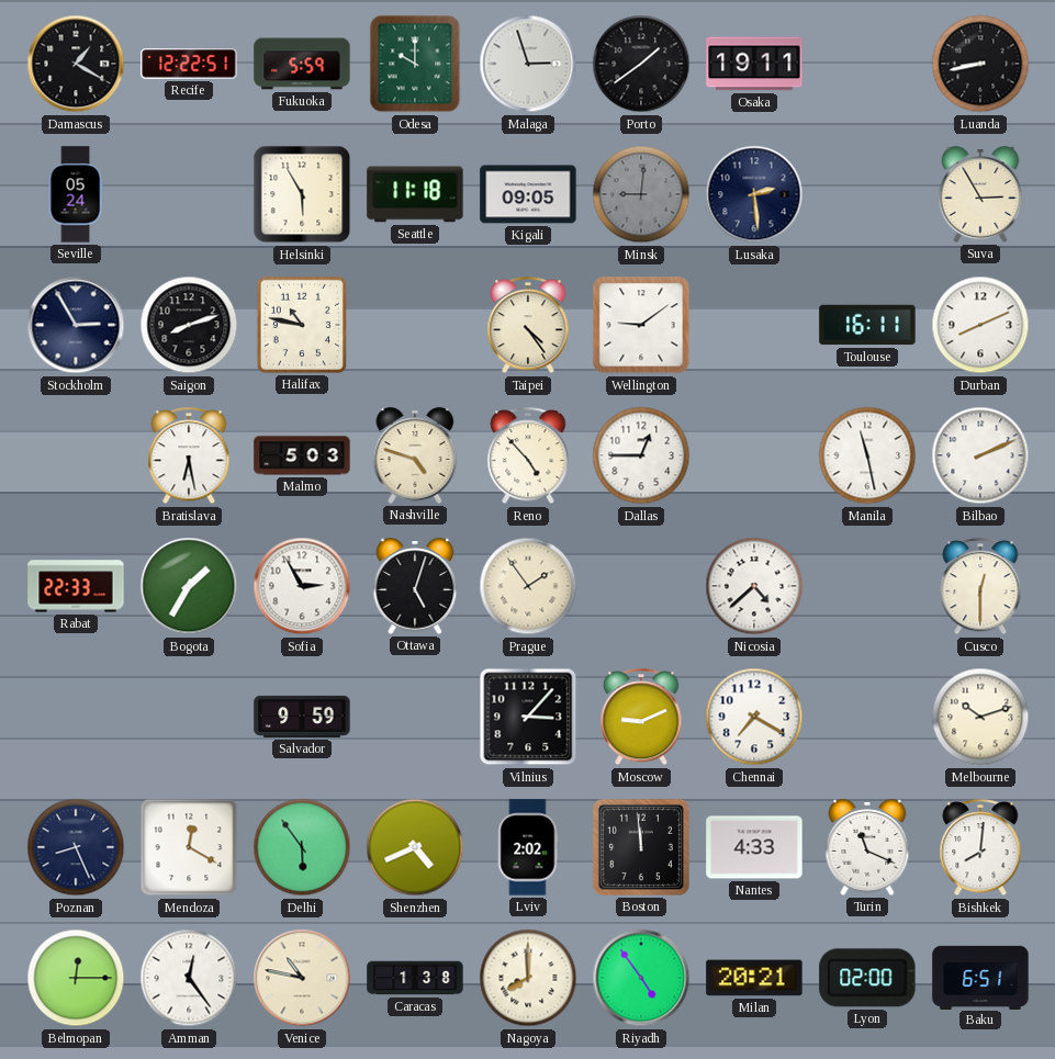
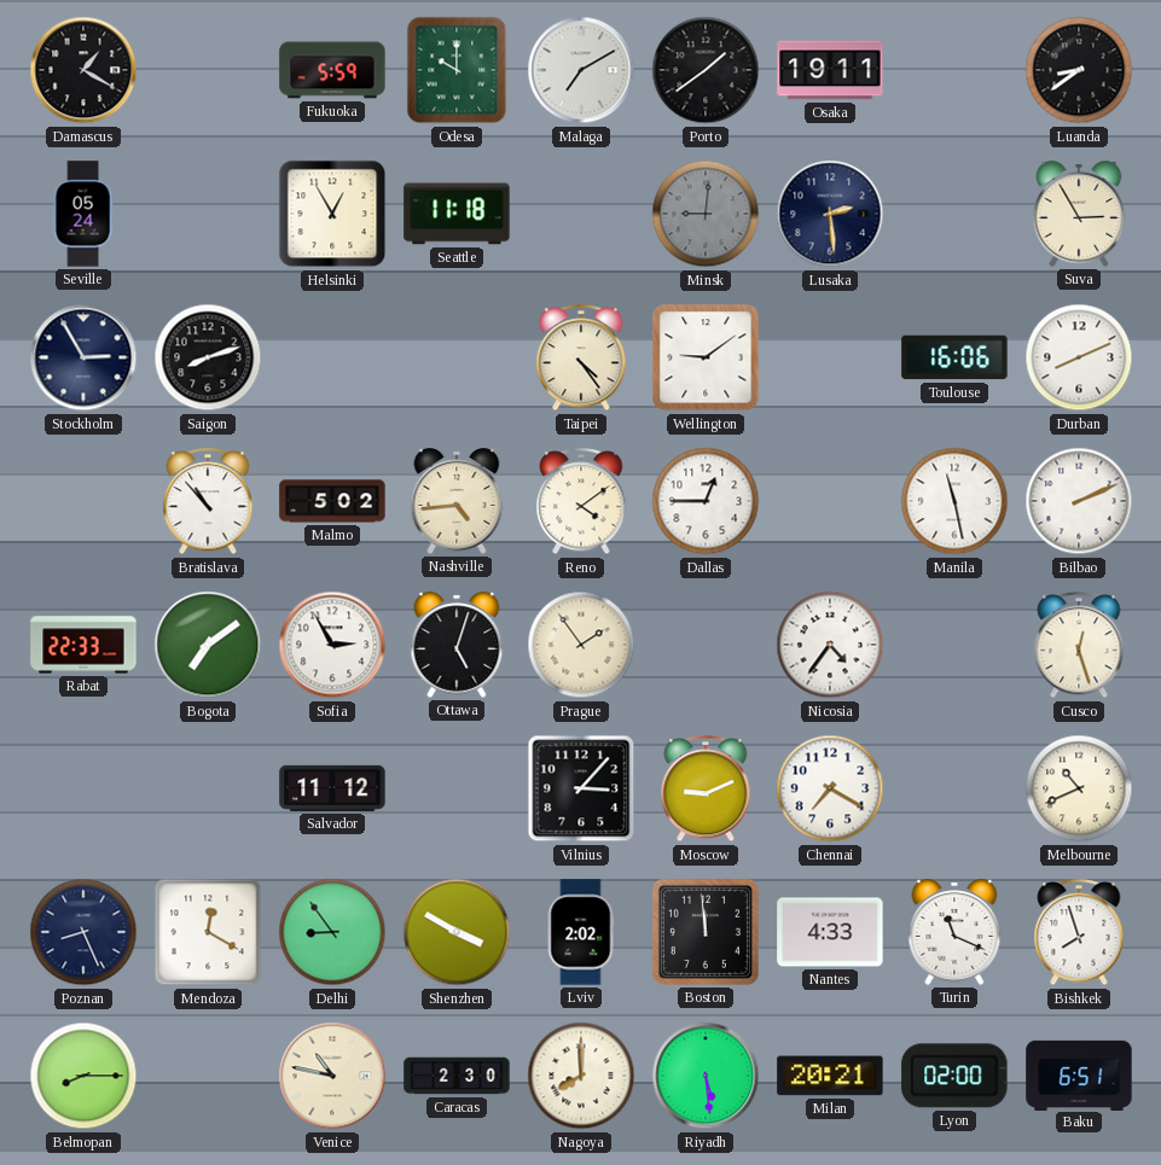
Recife: 12:22 -> none
Malaga: 2:57 -> 7:10
Luanda: 8:43 -> 8:39
Helsinki: 5:55 -> 12:55
Kigali: 09:05 -> none
Halifax: 10:47 -> none
Toulouse: 16:11 -> 16:06
Bratislava: 6:28 -> 10:53
Malmo: 5:03 -> 5:02
Nashville: 4:48 -> 4:44
Reno: 4:53 -> 4:09
Bogota: 1:35 -> 7:09
Nicosia: 4:38 -> 4:36
Cusco: 12:30 -> 12:27
Salvador: 9:59 -> 11:12
Melbourne: 10:12 -> 10:41
Delhi: 5:54 -> 8:54
Shenzhen: 4:41 -> 3:50
Bishkek: 8:01 -> 7:57
Belmopan: 12:15 -> 8:15
Amman: 12:24 -> none
Caracas: 1:38 -> 2:30
Riyadh: 4:54 -> 5:29
